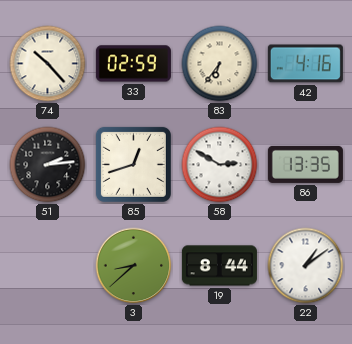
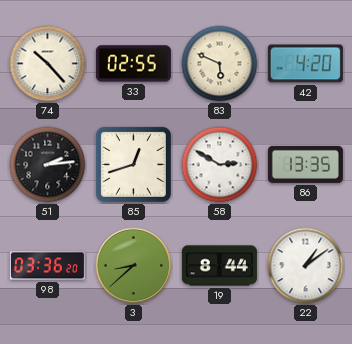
33: 02:59 -> 02:55
83: 6:36 -> 5:49
42: 4:16 -> 4:20
98: none -> 03:36
